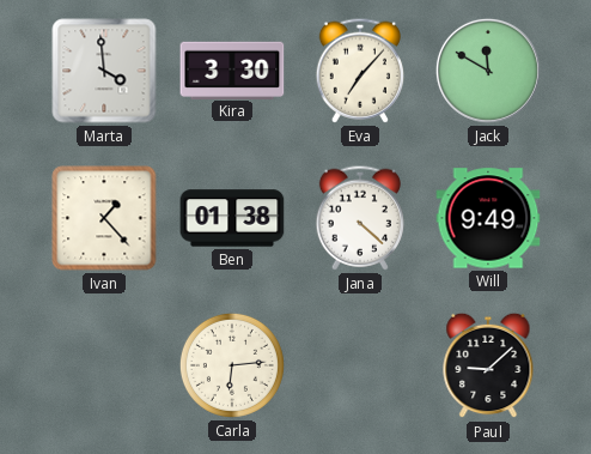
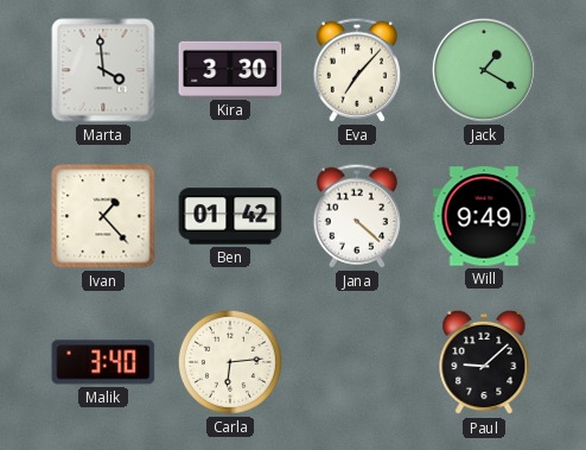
Jack: 11:50 -> 1:20
Ben: 01:38 -> 01:42
Malik: none -> 3:40
